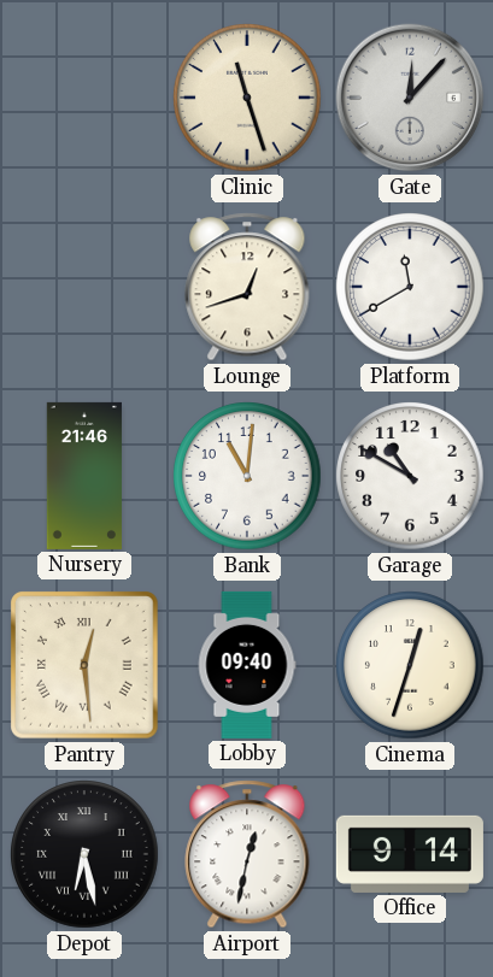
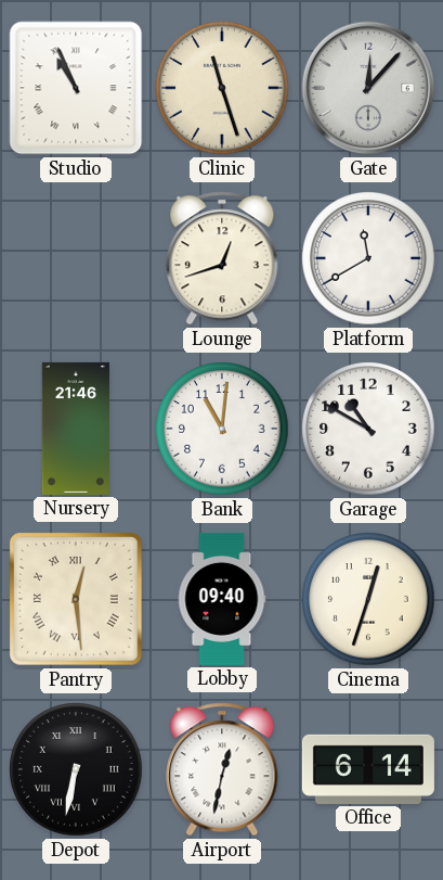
Studio: none -> 10:56
Depot: 6:28 -> 6:32
Office: 9:14 -> 6:14
